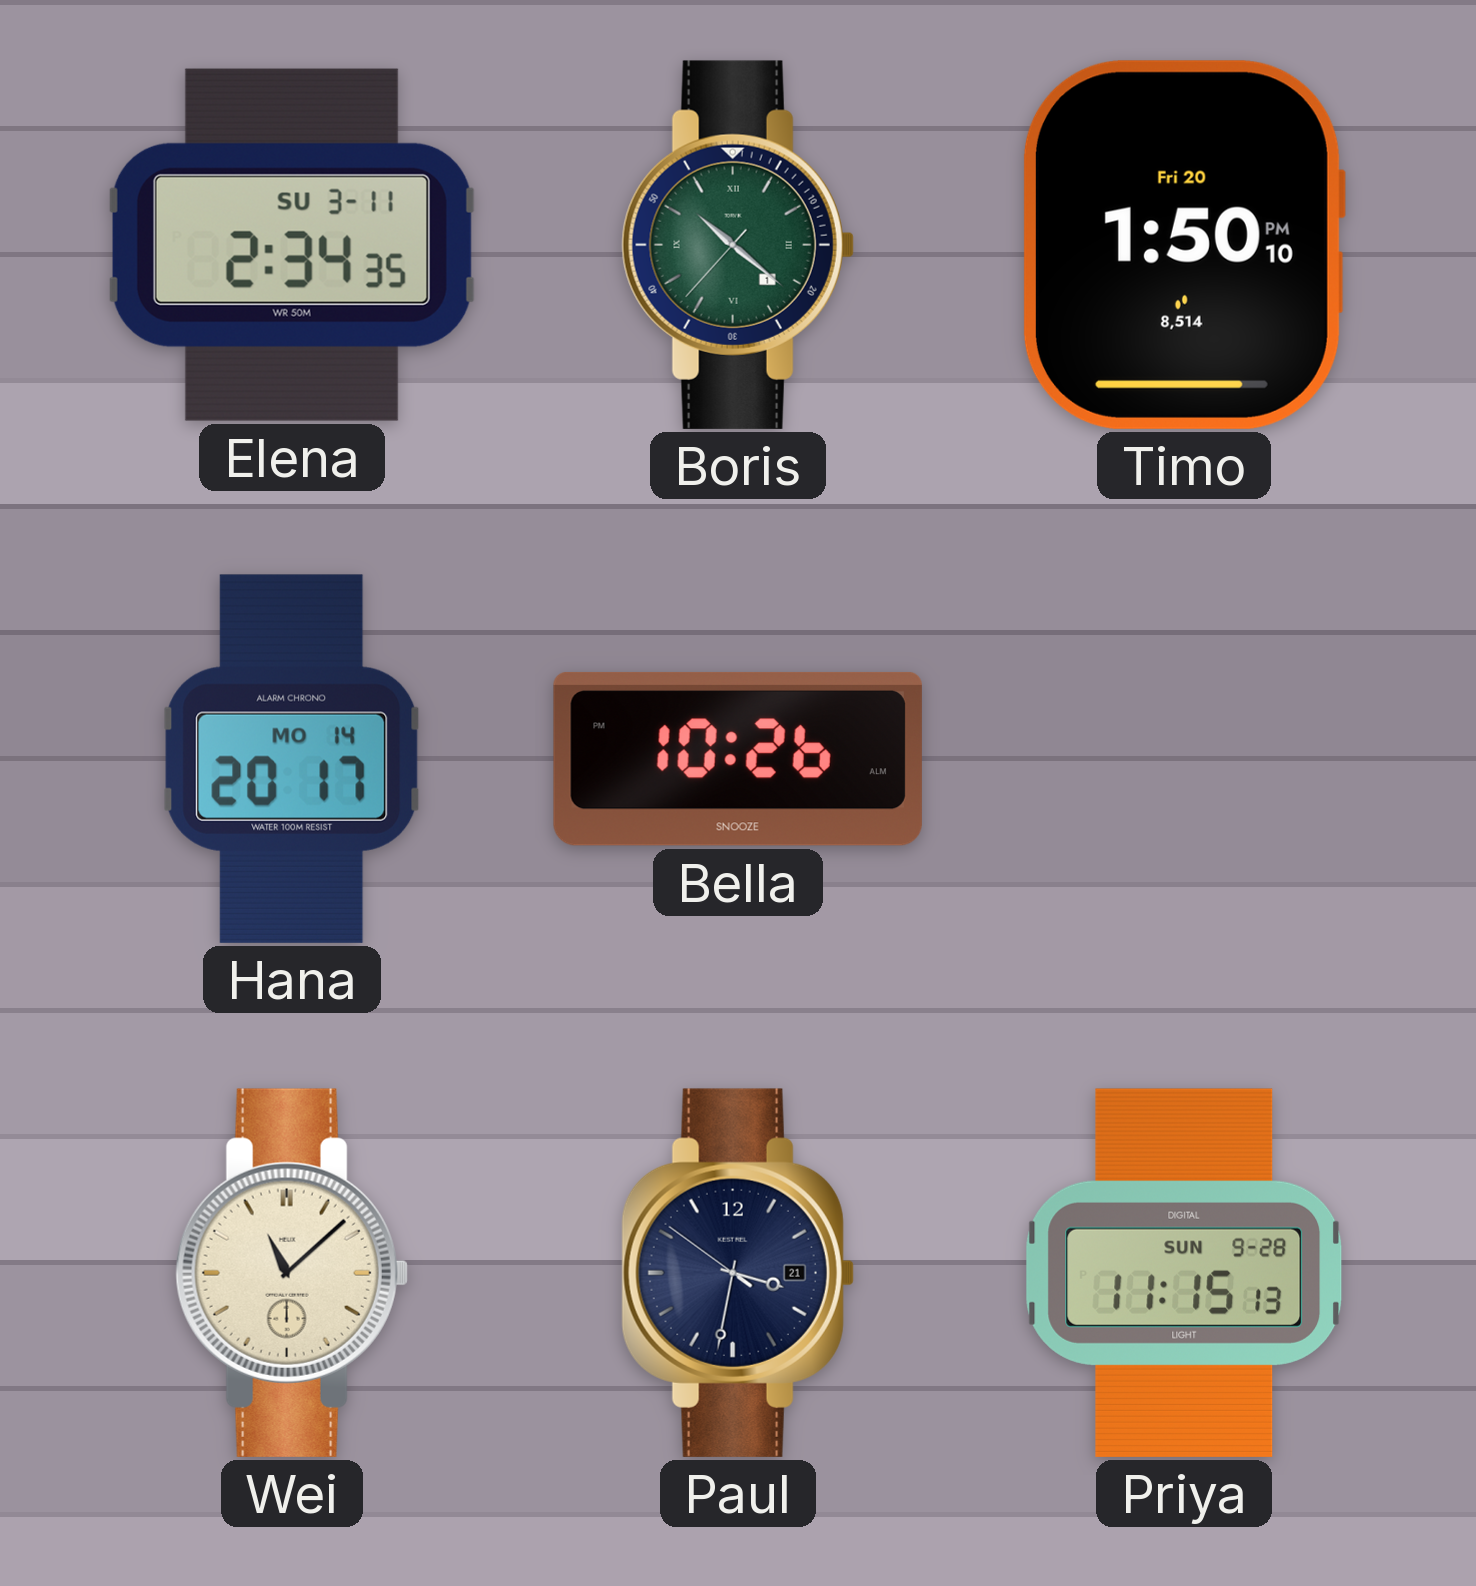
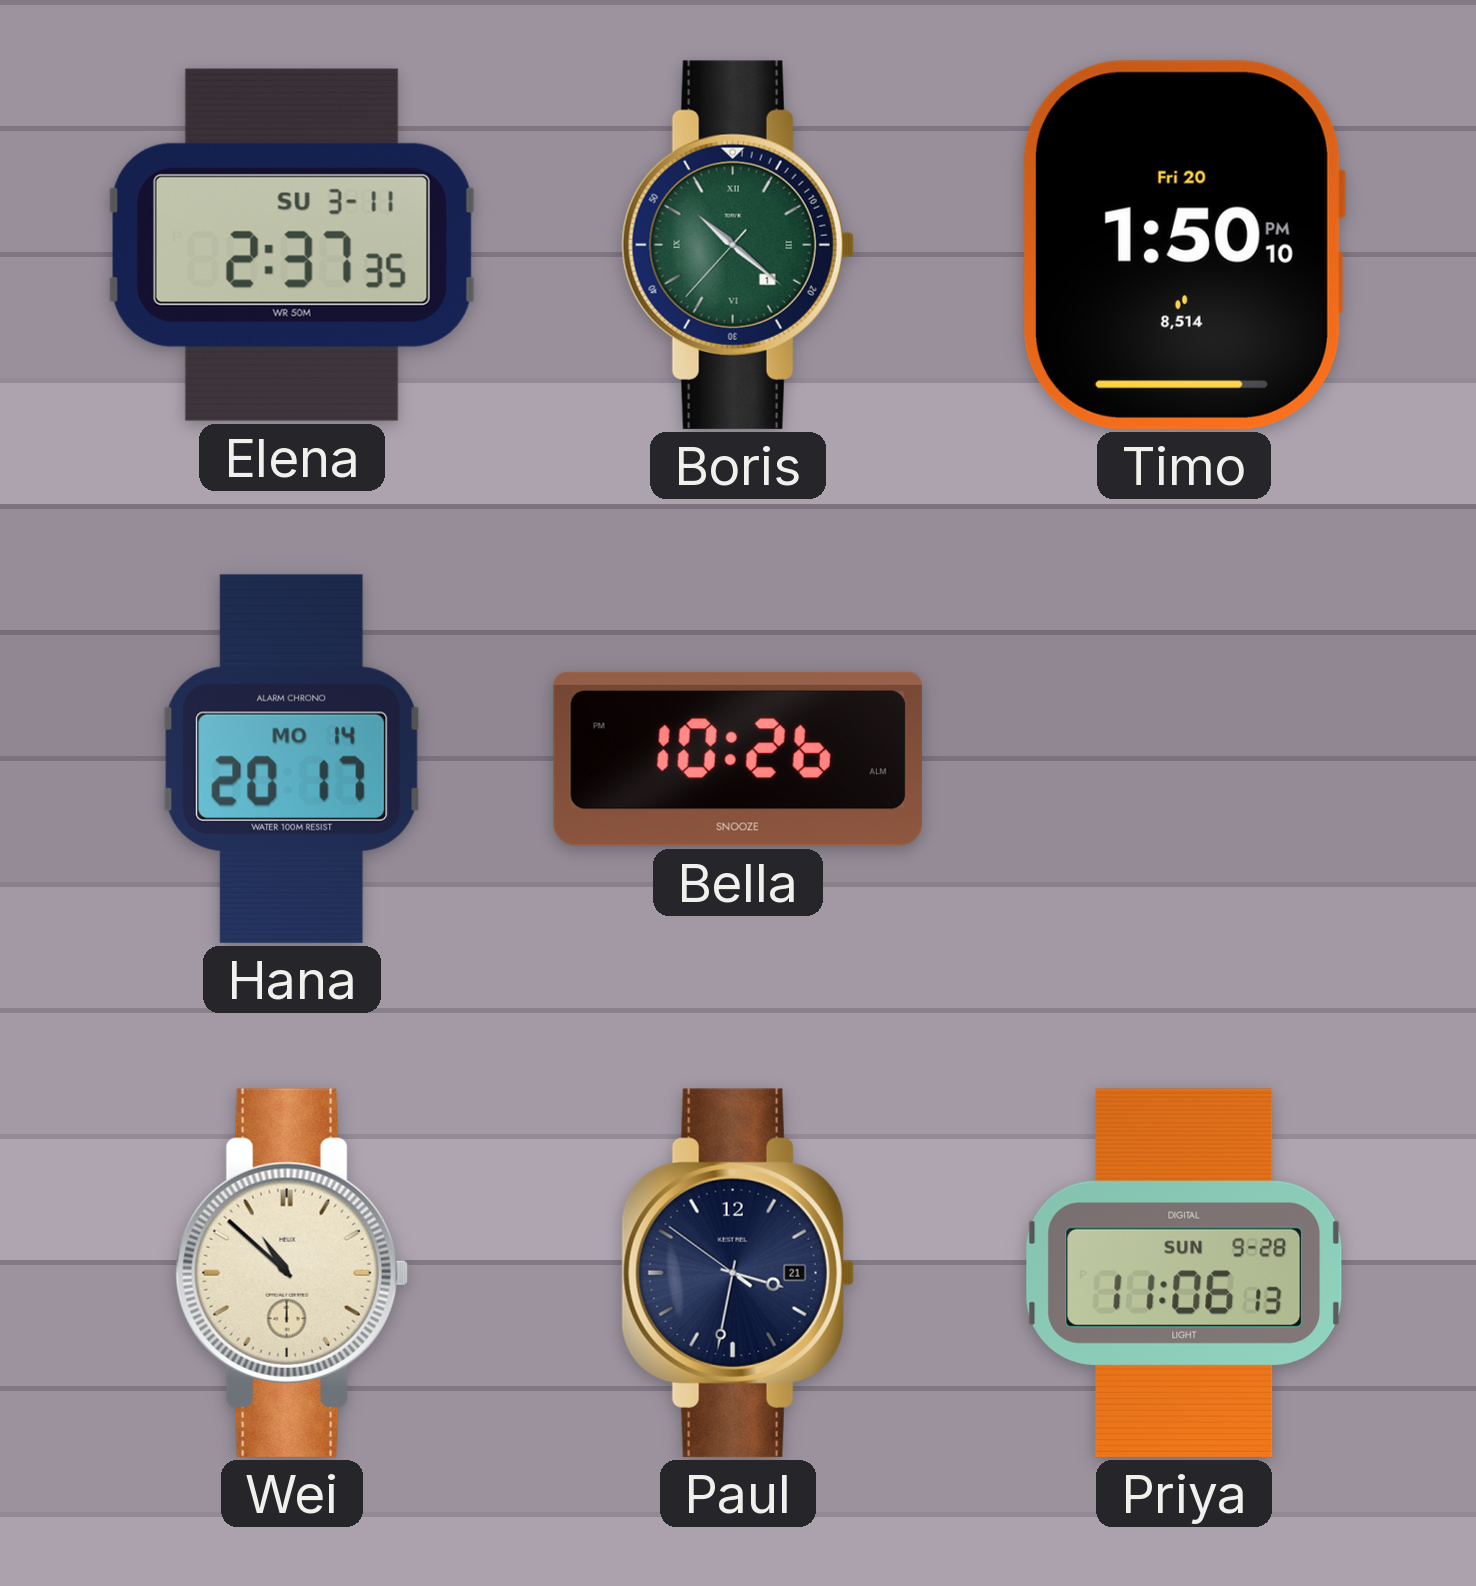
Elena: 2:34 -> 2:37
Wei: 11:08 -> 10:52
Priya: 11:15 -> 11:06
